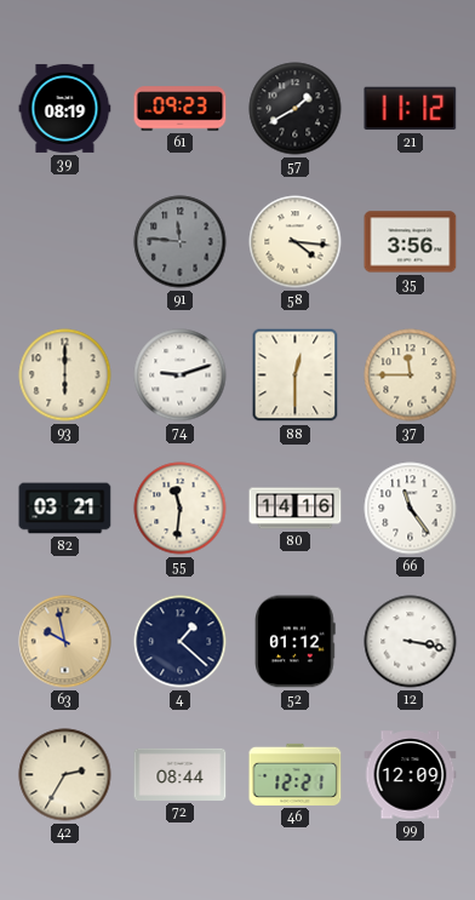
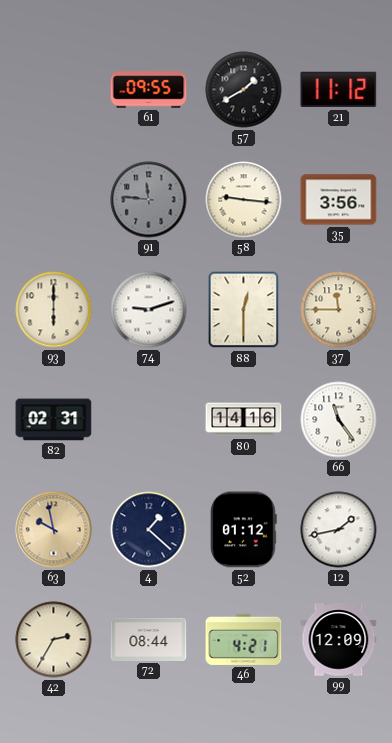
39: 08:19 -> none
61: 09:23 -> 09:55
58: 4:16 -> 9:16
82: 03:21 -> 02:31
55: 11:31 -> none
12: 3:17 -> 1:43
46: 12:21 -> 4:21
